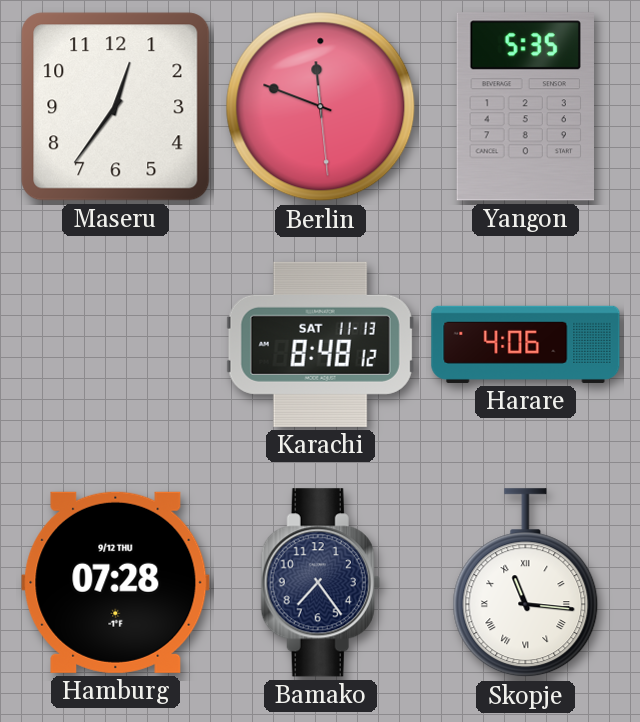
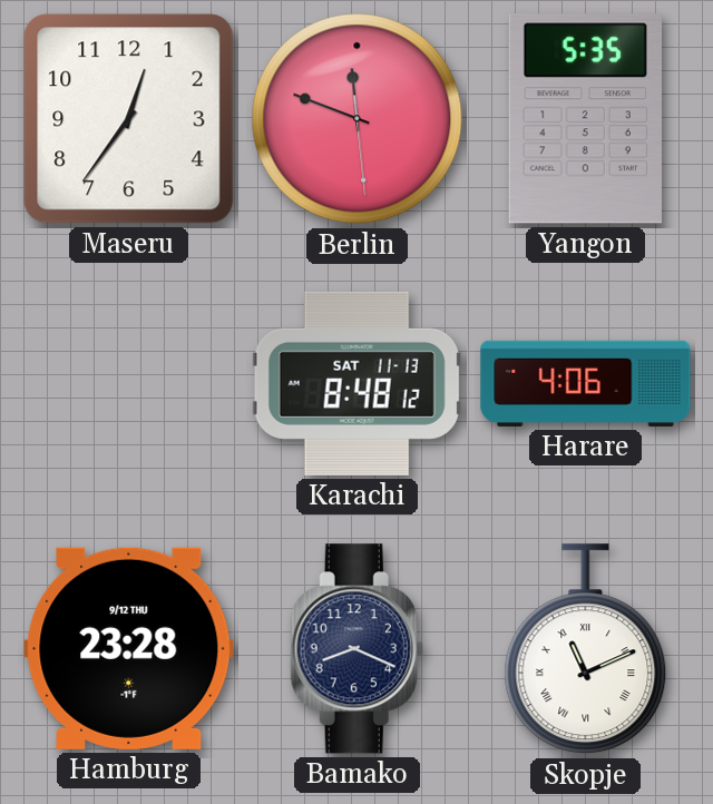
Hamburg: 07:28 -> 23:28
Bamako: 7:24 -> 8:19
Skopje: 11:16 -> 11:11
